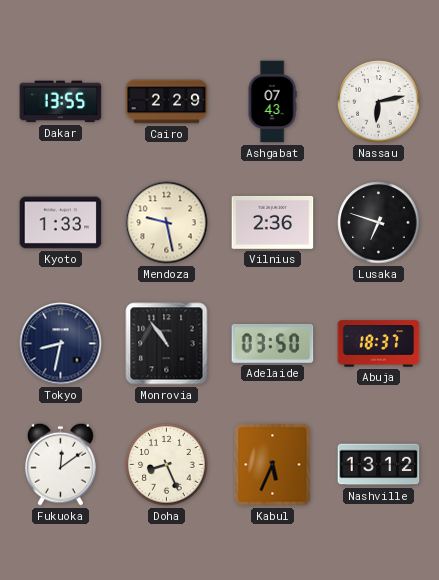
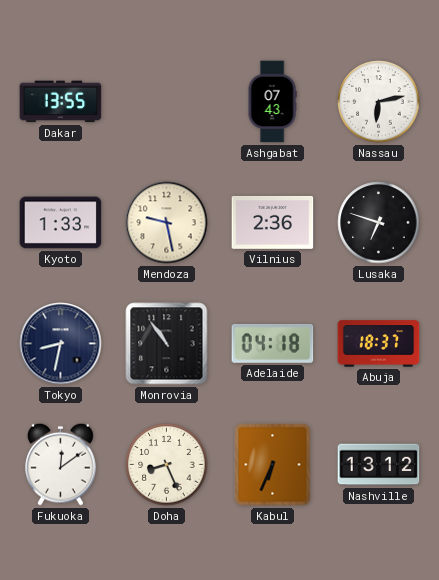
Cairo: 2:29 -> none
Adelaide: 03:50 -> 04:18
Kabul: 5:34 -> 6:34
